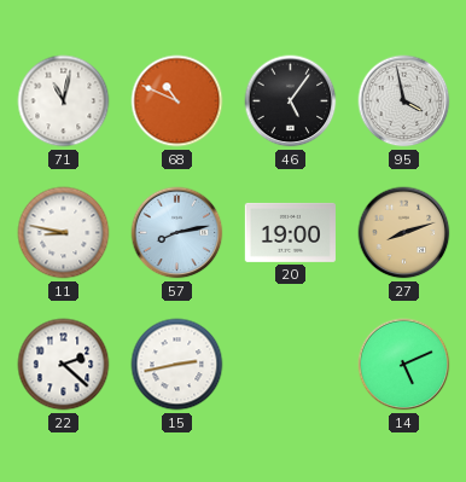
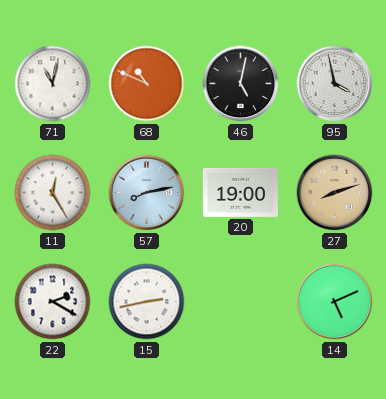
46: 5:06 -> 5:02
11: 8:47 -> 12:25
22: 2:22 -> 2:20
